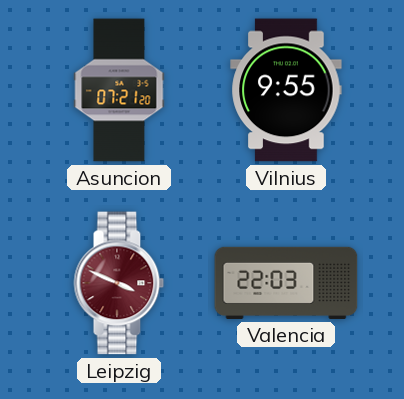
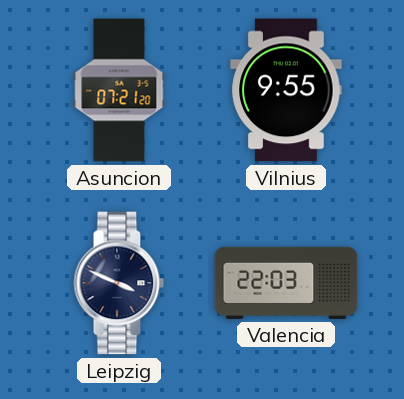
Leipzig dial: burgundy -> navy
